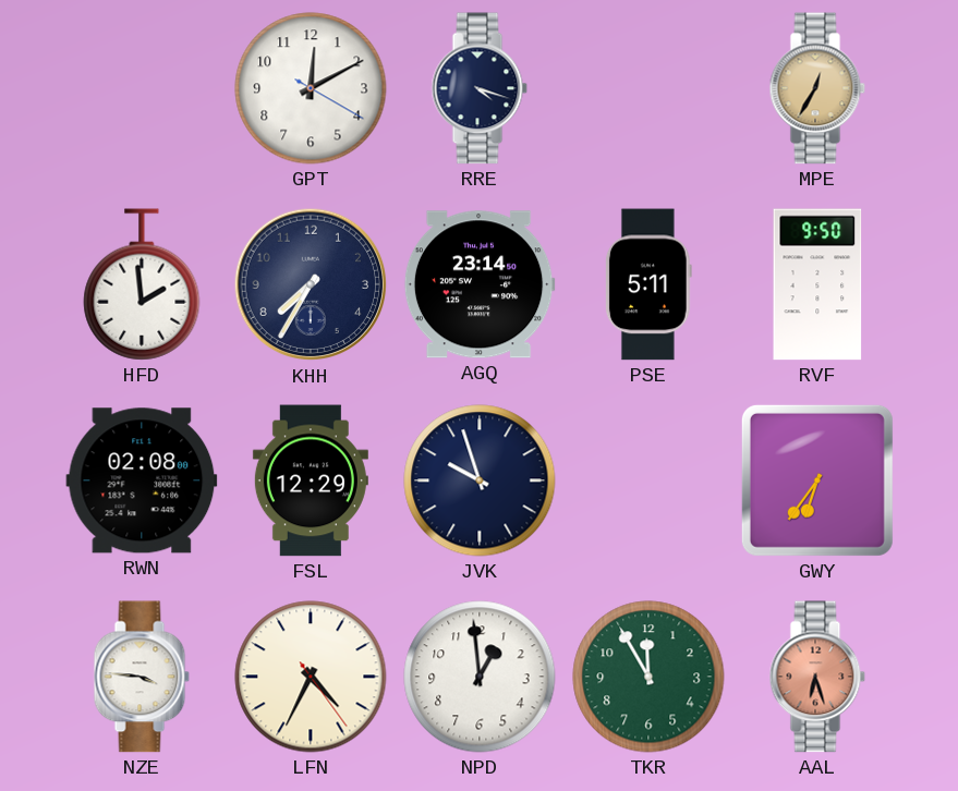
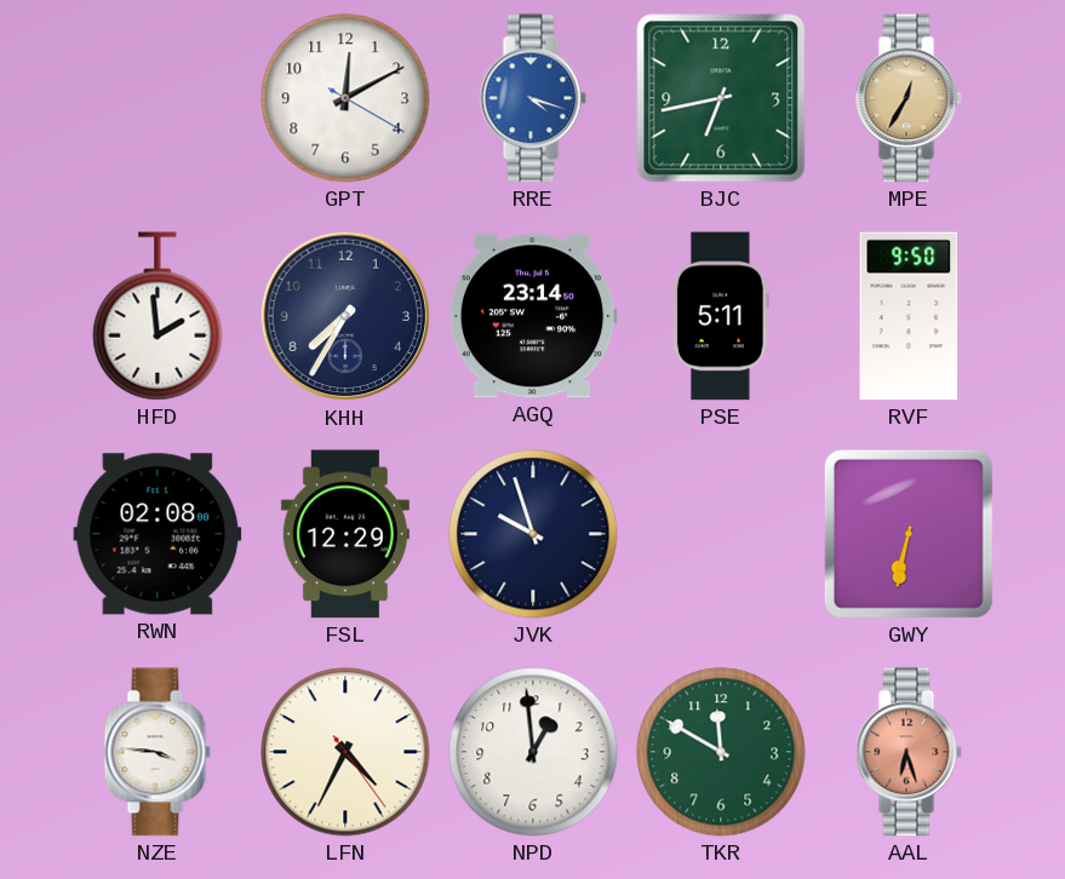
RRE dial: navy -> blue
BJC: none -> 6:43
GWY: 6:36 -> 6:32
TKR: 11:55 -> 11:50
